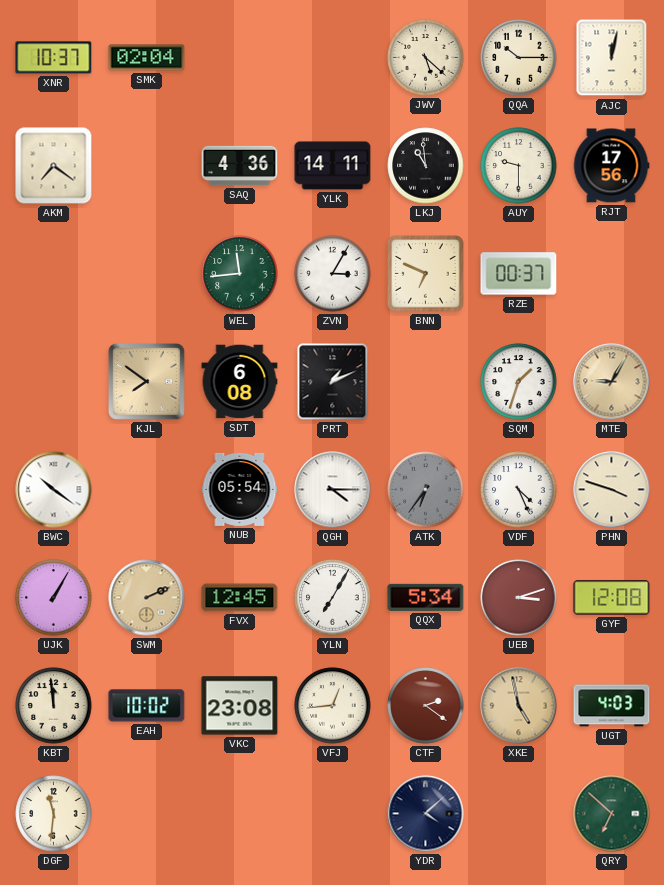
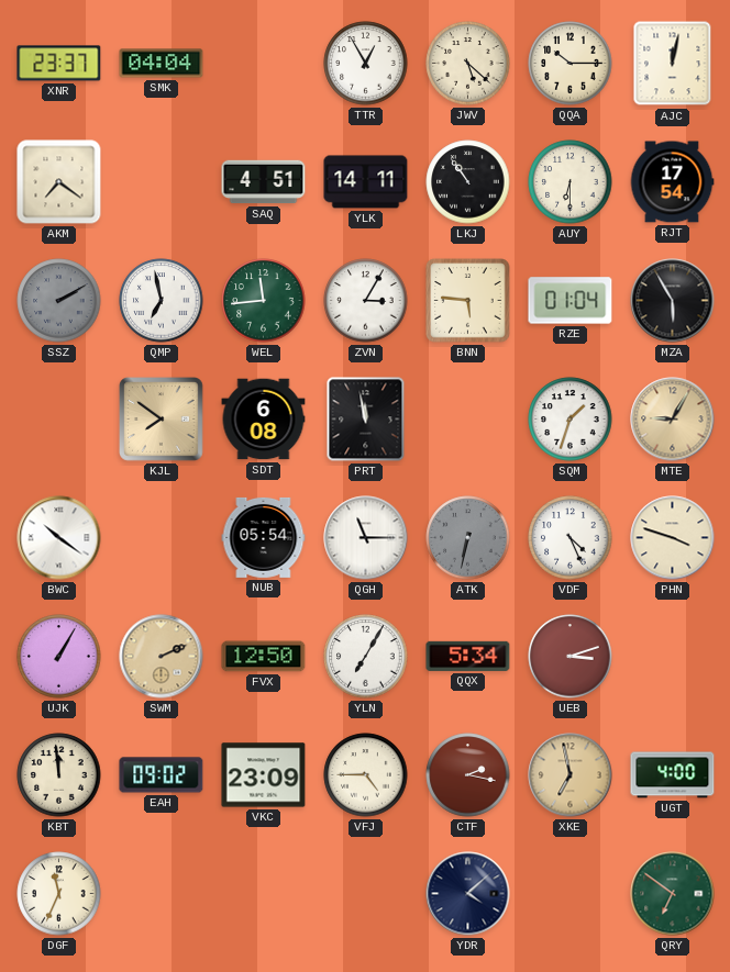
XNR: 10:37 -> 23:37
SMK: 02:04 -> 04:04
TTR: none -> 12:55
SAQ: 4:36 -> 4:51
LKJ: 10:59 -> 10:54
AUY: 9:30 -> 6:30
RJT: 17:56 -> 17:54
SSZ: none -> 2:10
QMP: none -> 6:58
BNN: 6:49 -> 5:46
RZE: 00:37 -> 01:04
MZA: none -> 5:55
PRT: 1:11 -> 11:58
QGH: 4:15 -> 11:15
ATK: 6:36 -> 6:32
FVX: 12:45 -> 12:50
GYF: 12:08 -> none
EAH: 10:02 -> 09:02
VKC: 23:08 -> 23:09
VFJ: 12:44 -> 4:45
CTF: 2:21 -> 2:17
XKE: 4:58 -> 6:58
UGT: 4:03 -> 4:00
DGF: 11:31 -> 11:34
QRY: 6:52 -> 6:51
